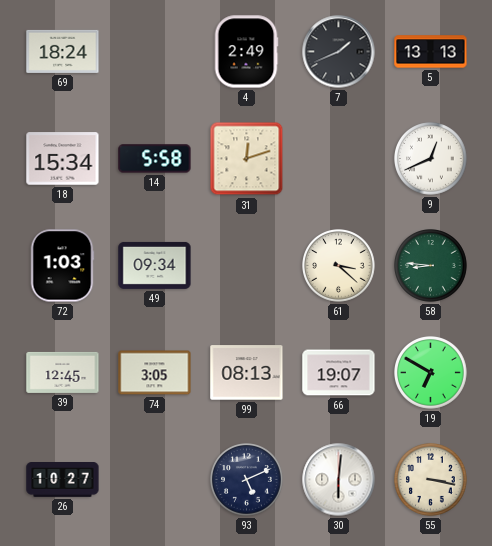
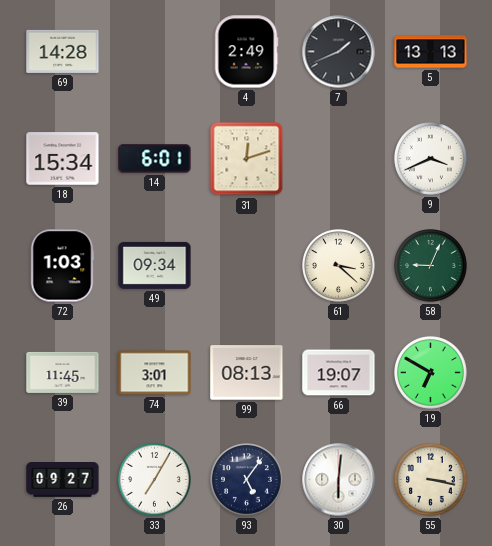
69: 18:24 -> 14:28
14: 5:58 -> 6:01
9: 12:41 -> 3:41
58: 8:46 -> 9:04
39: 12:45 -> 11:45
74: 3:05 -> 3:01
26: 10:27 -> 09:27
33: none -> 7:05
93: 5:11 -> 5:06
